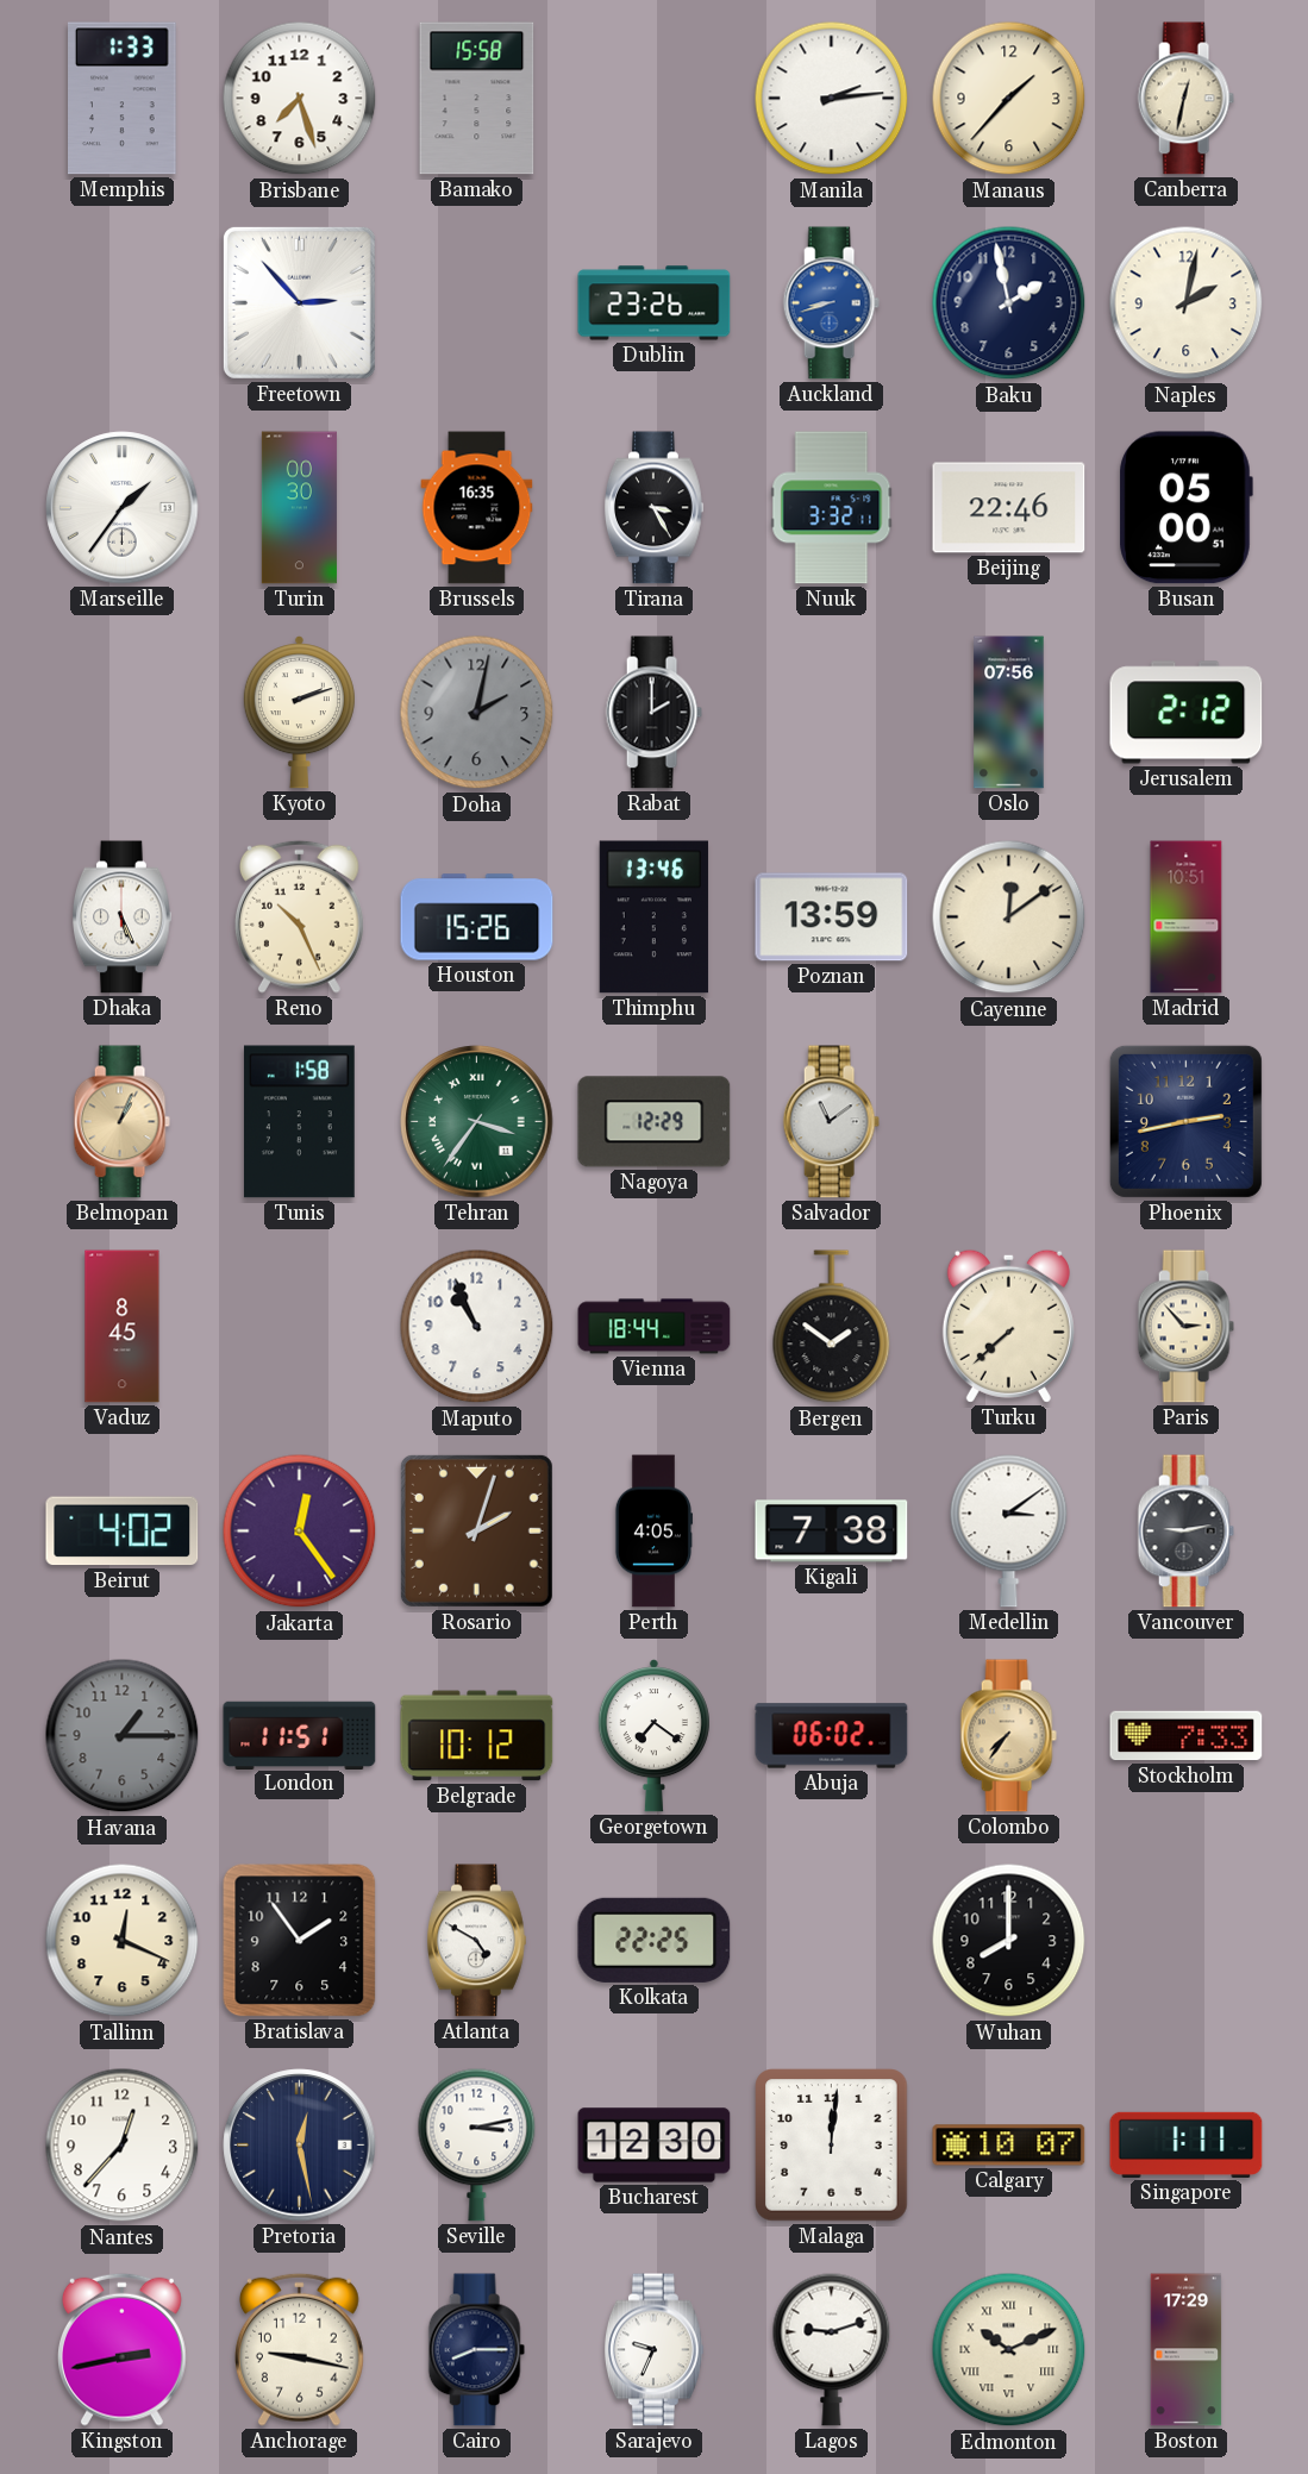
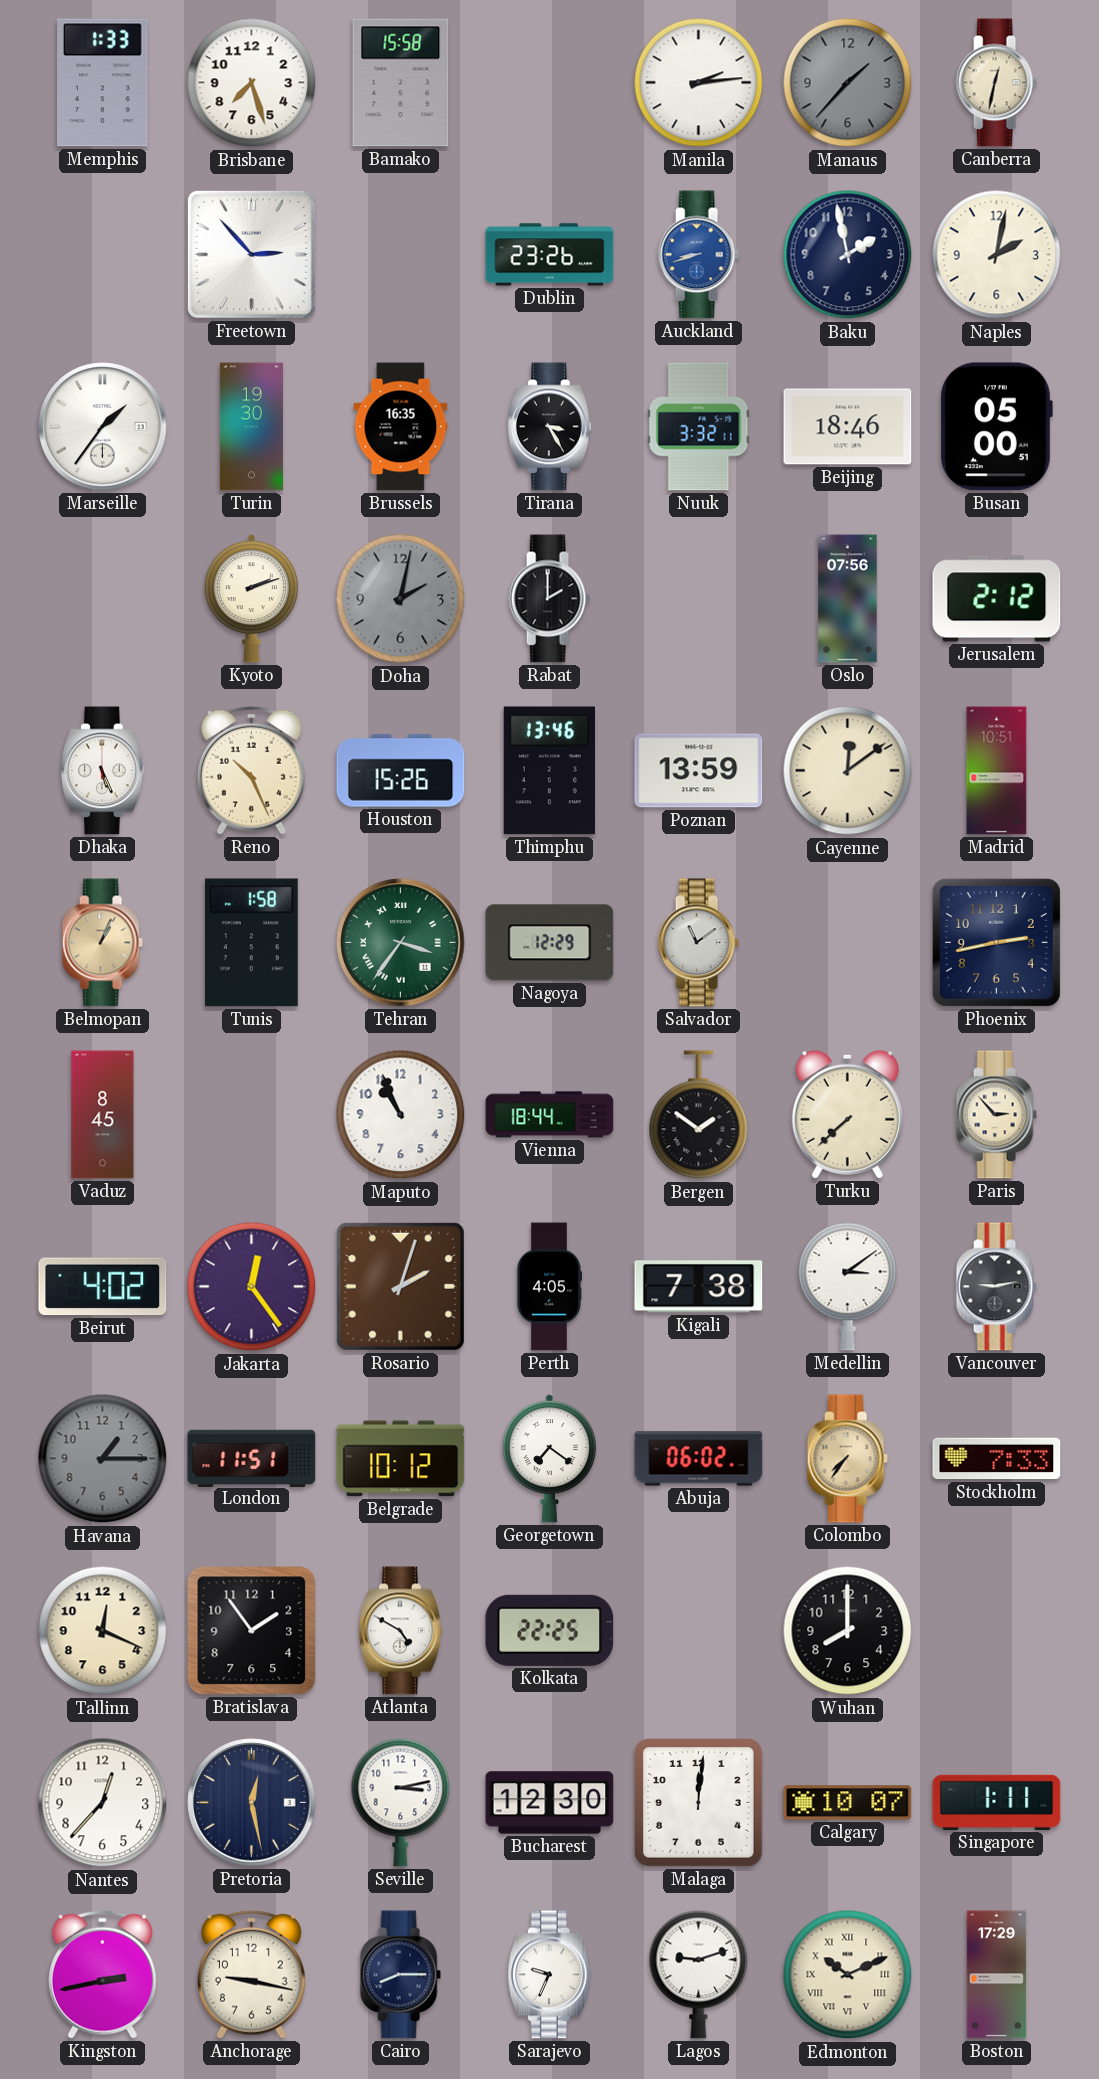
Manaus dial: cream -> grey
Turin: 00:30 -> 19:30
Beijing: 22:46 -> 18:46
